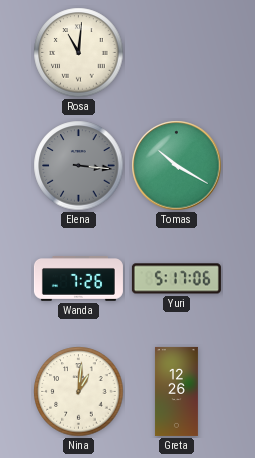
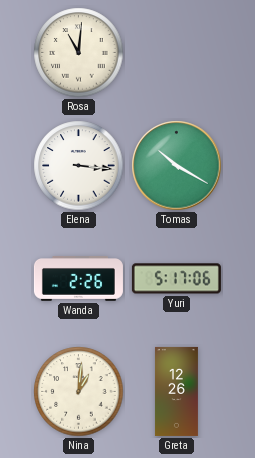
Elena dial: grey -> white
Wanda: 7:26 -> 2:26
